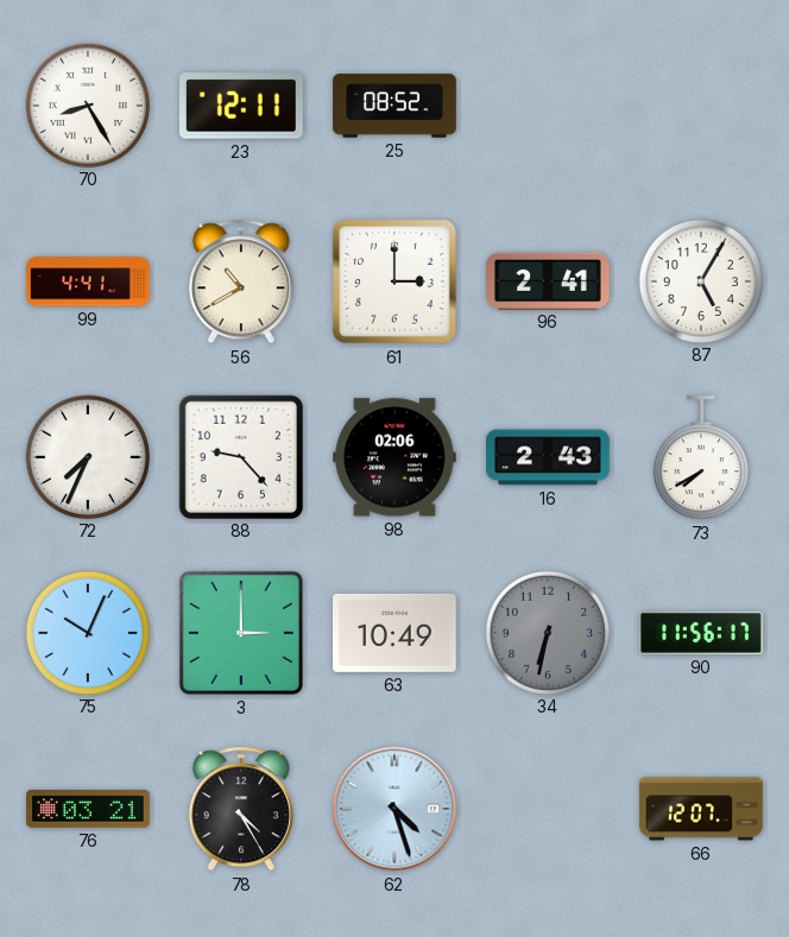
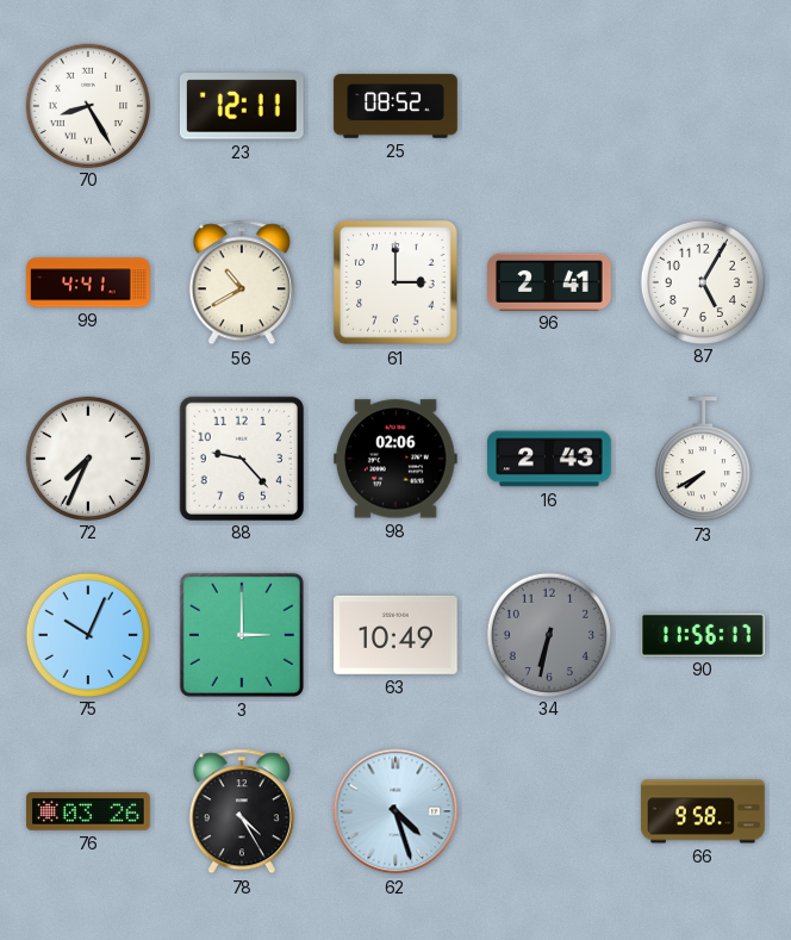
76: 03:21 -> 03:26
66: 12:07 -> 9:58
